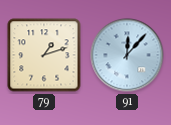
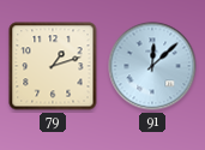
91: 12:07 -> 12:08
